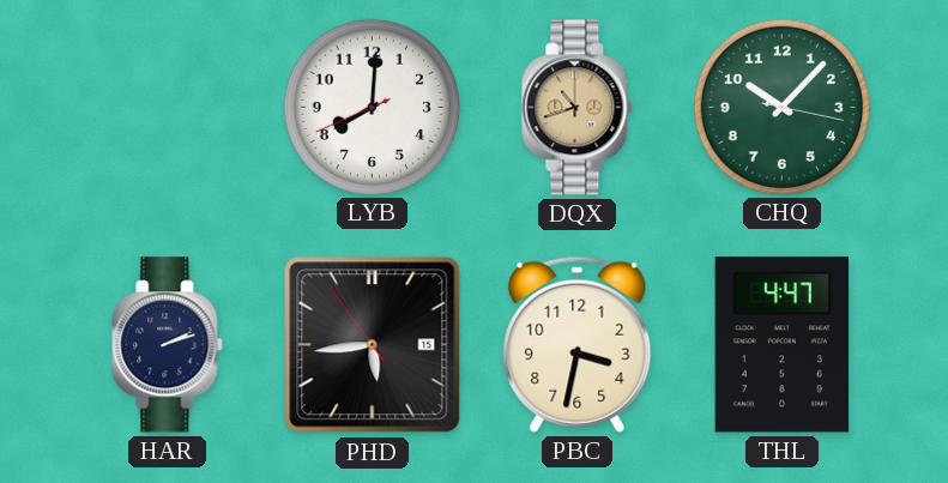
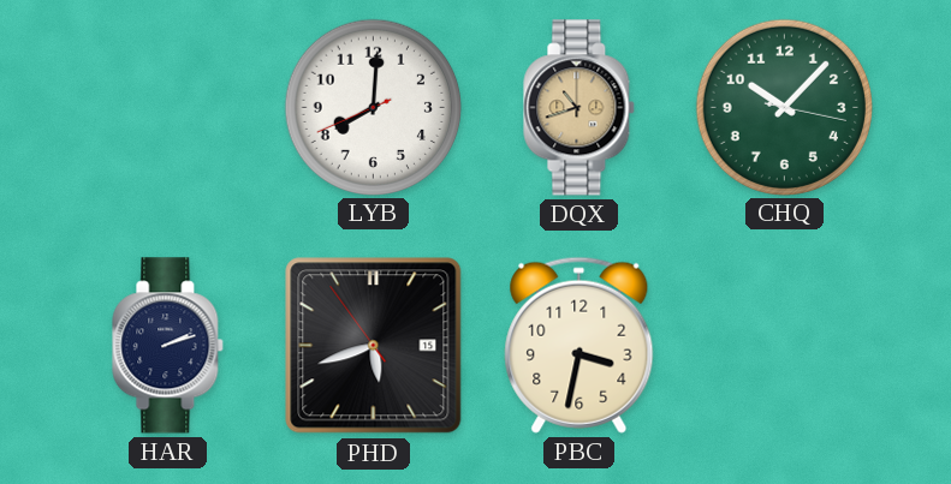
PHD: 5:43 -> 5:41
THL: 4:47 -> none
